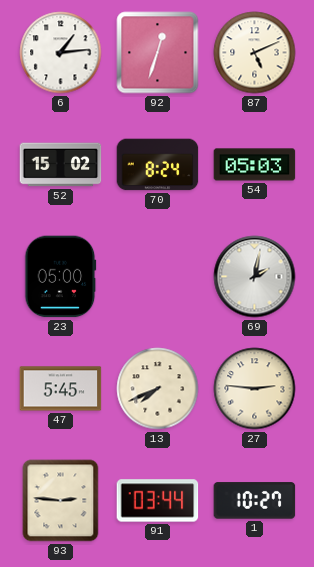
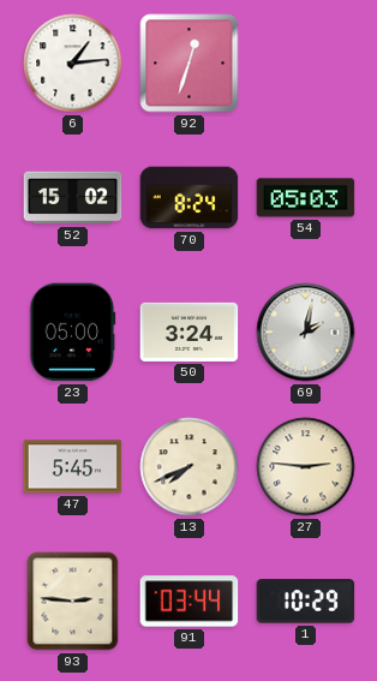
87: 5:11 -> none
50: none -> 3:24
1: 10:27 -> 10:29
